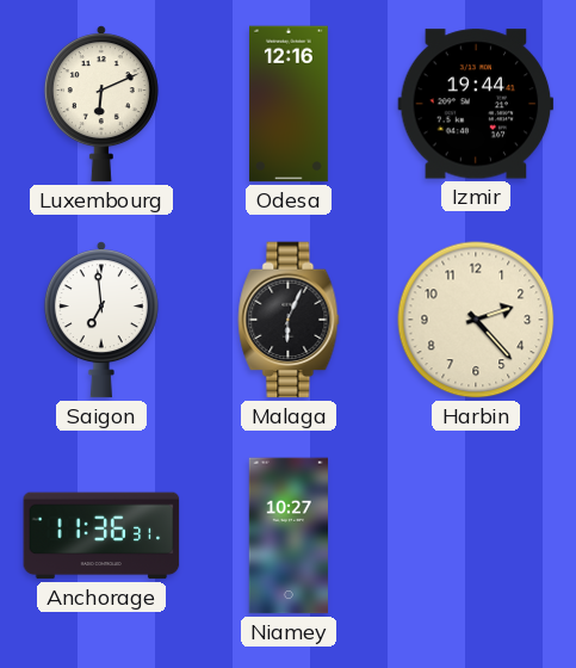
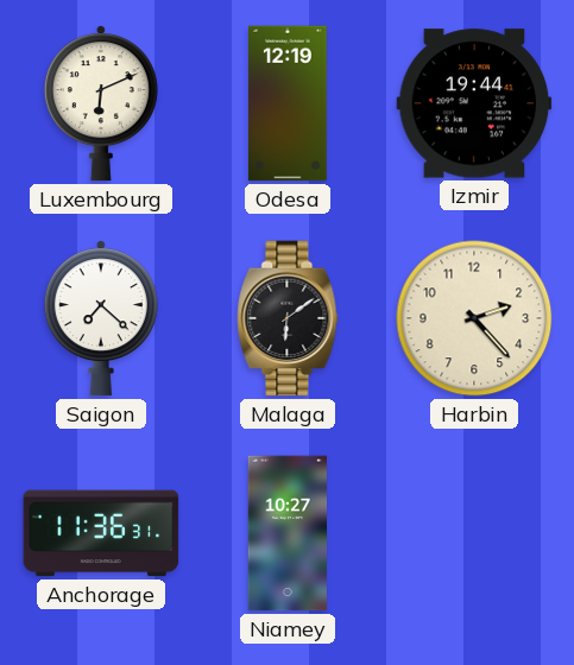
Odesa: 12:16 -> 12:19
Saigon: 6:59 -> 7:22
Malaga: 6:04 -> 6:09
